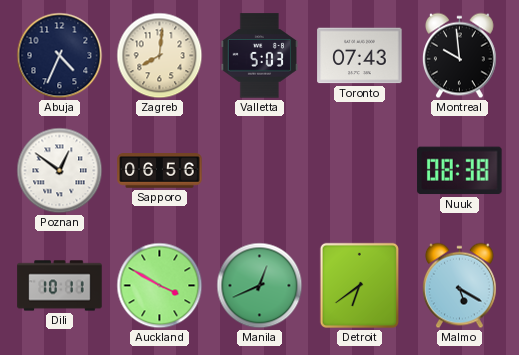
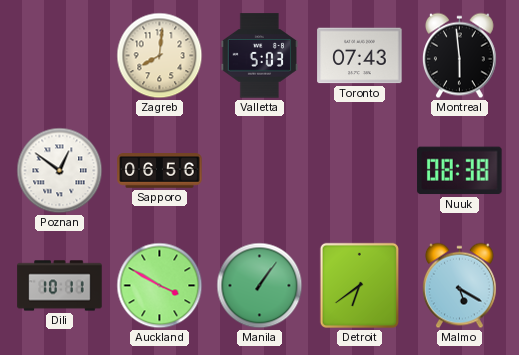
Abuja: 4:34 -> none
Montreal: 9:59 -> 5:59
Manila: 12:41 -> 1:06
